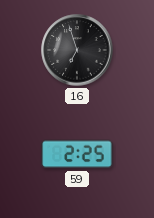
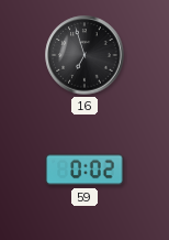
59: 2:25 -> 0:02
